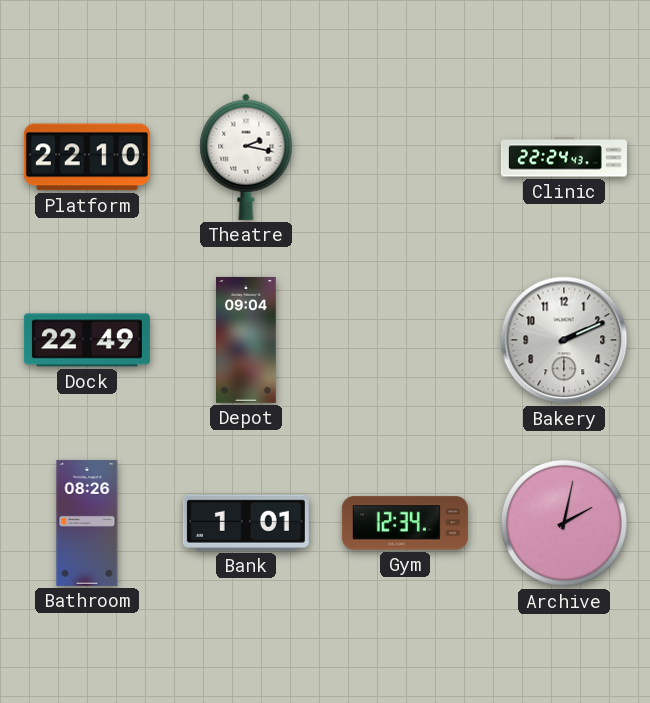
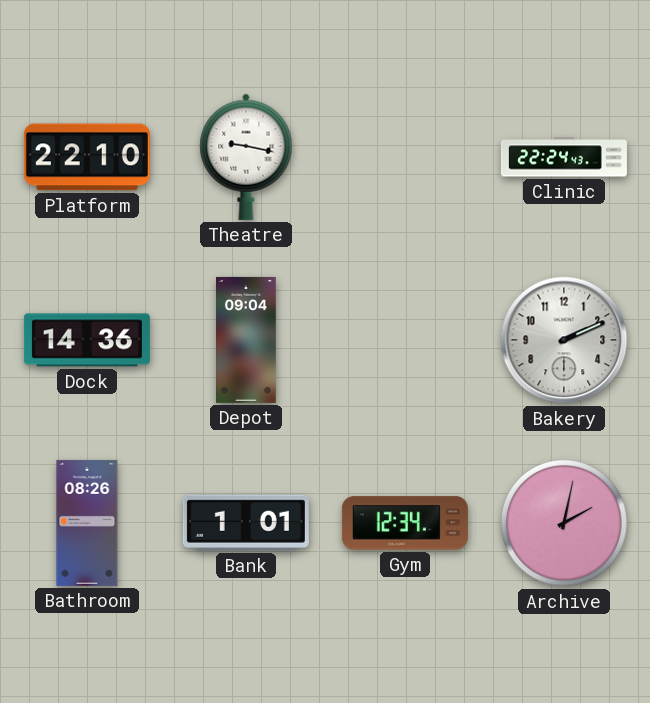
Theatre: 2:17 -> 9:17
Dock: 22:49 -> 14:36
